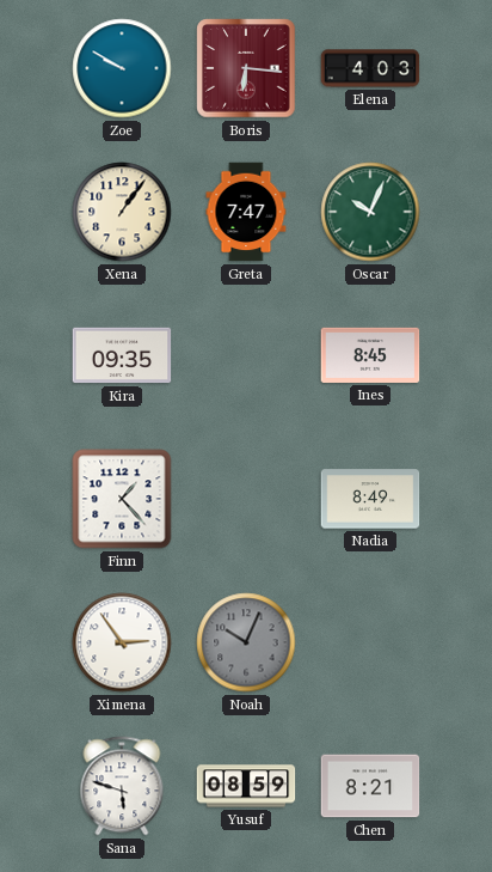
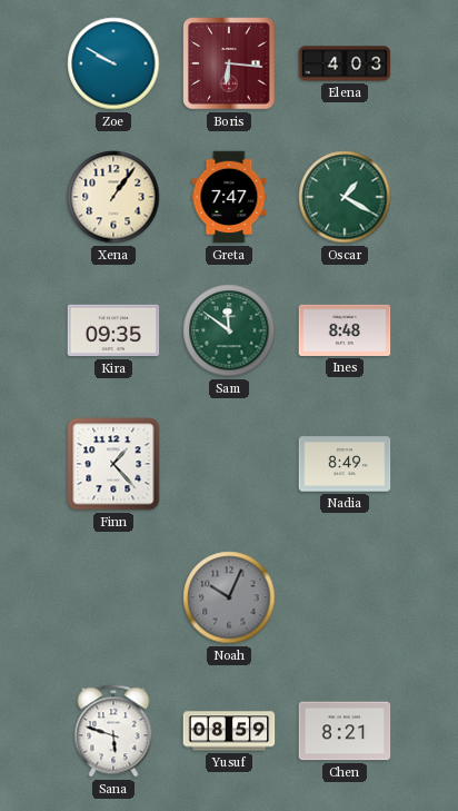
Oscar: 10:04 -> 1:20
Sam: none -> 11:51
Ines: 8:45 -> 8:48
Ximena: 2:54 -> none
